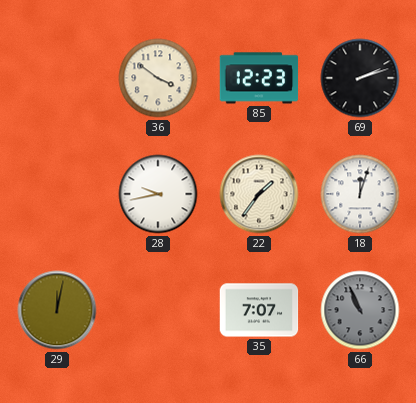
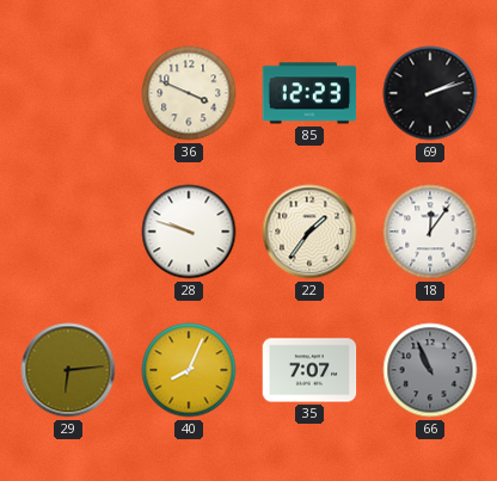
36: 3:51 -> 3:49
28: 9:43 -> 9:48
18: 12:03 -> 12:06
29: 12:02 -> 6:14
40: none -> 8:04
